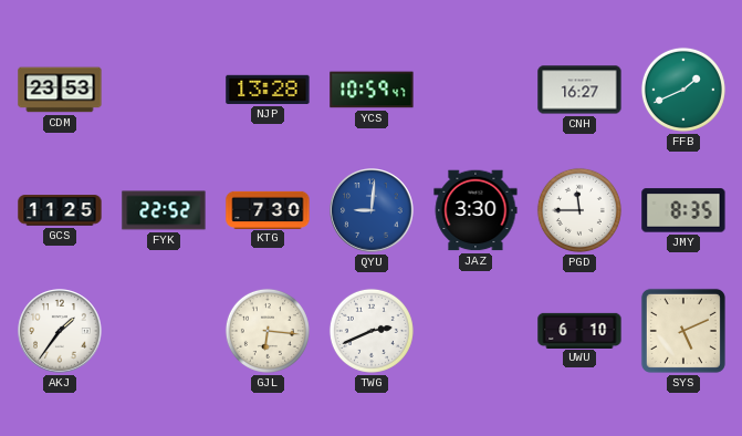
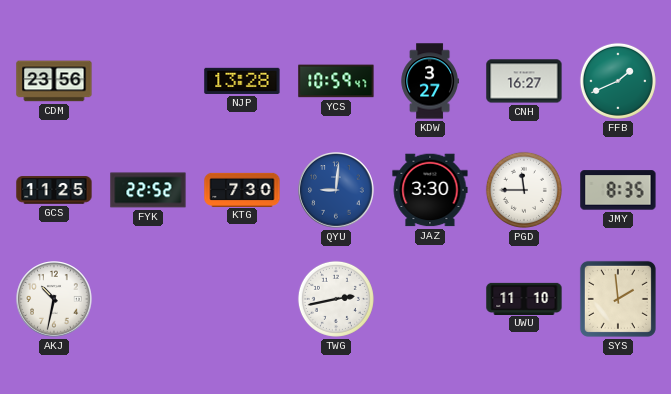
CDM: 23:53 -> 23:56
KDW: none -> 3:27
AKJ: 1:36 -> 10:32
GJL: 6:16 -> none
TWG: 2:41 -> 2:43
UWU: 6:10 -> 11:10
SYS: 5:11 -> 1:59
